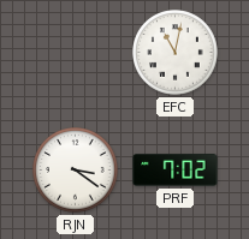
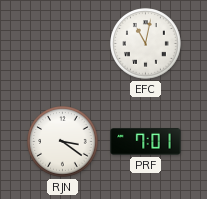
PRF: 7:02 -> 7:01
